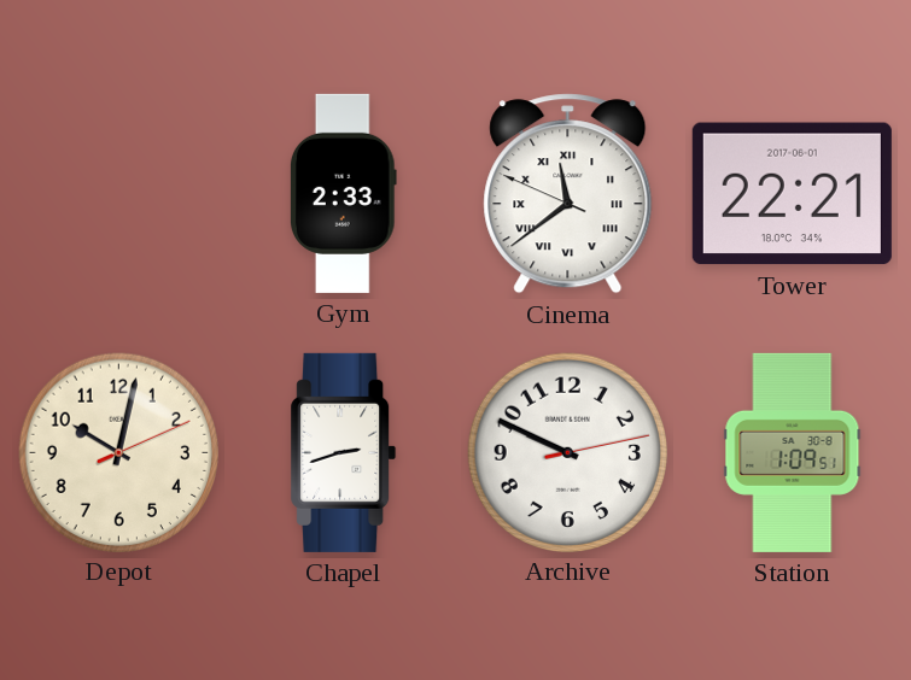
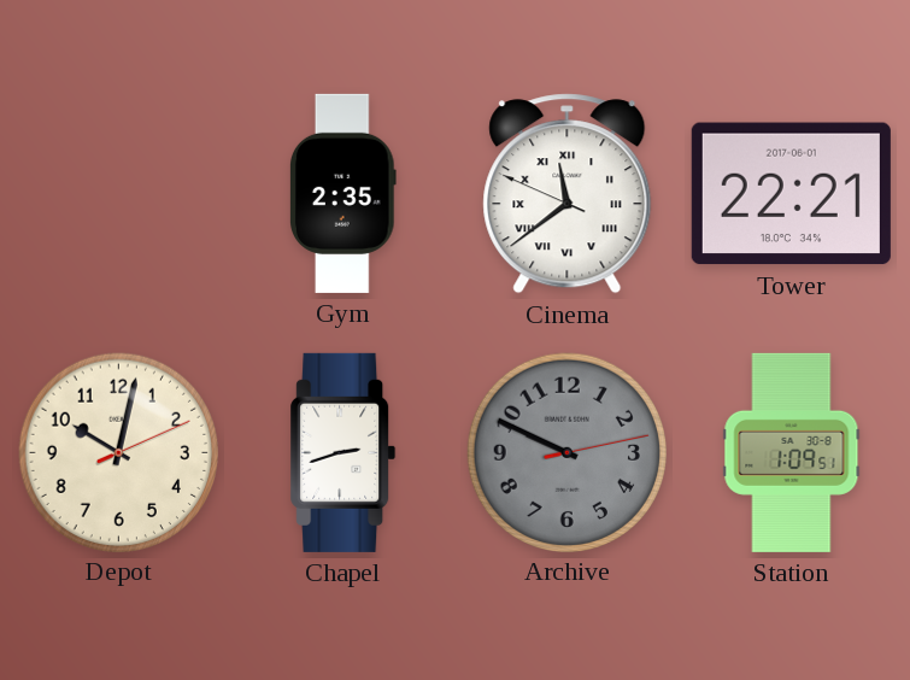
Gym: 2:33 -> 2:35
Archive dial: white -> grey
